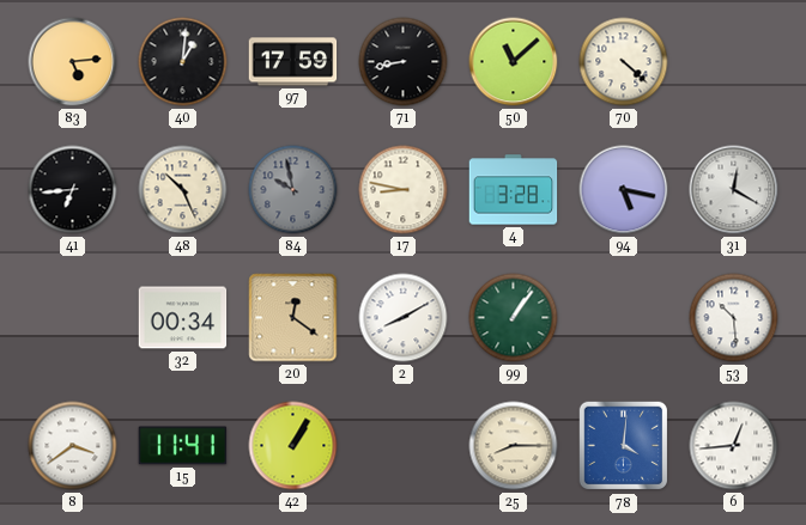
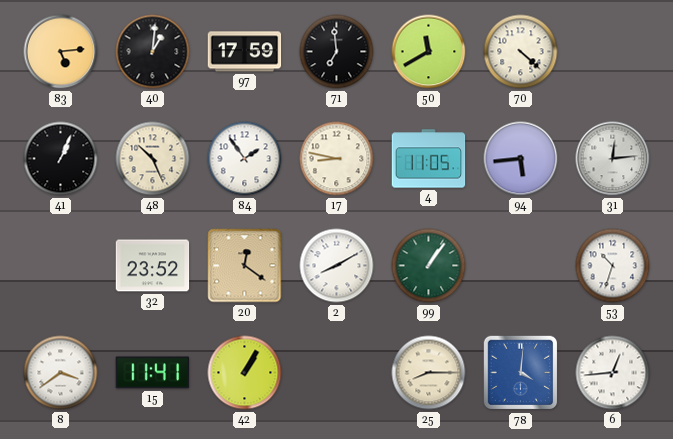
71: 8:43 -> 6:59
50: 11:08 -> 11:40
41: 6:44 -> 1:04
84: 9:58 -> 1:54
84 dial: grey -> white
4: 3:28 -> 11:05
94: 5:17 -> 5:44
31: 12:20 -> 12:14
32: 00:34 -> 23:52
53: 10:29 -> 10:33
